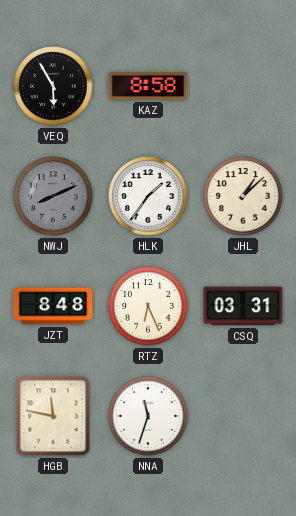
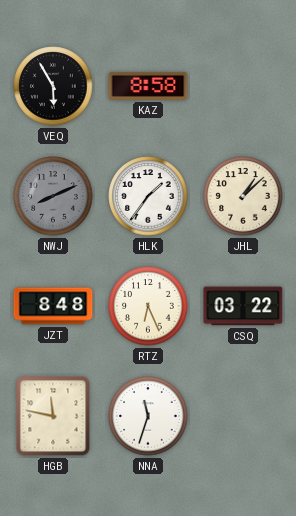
CSQ: 03:31 -> 03:22
